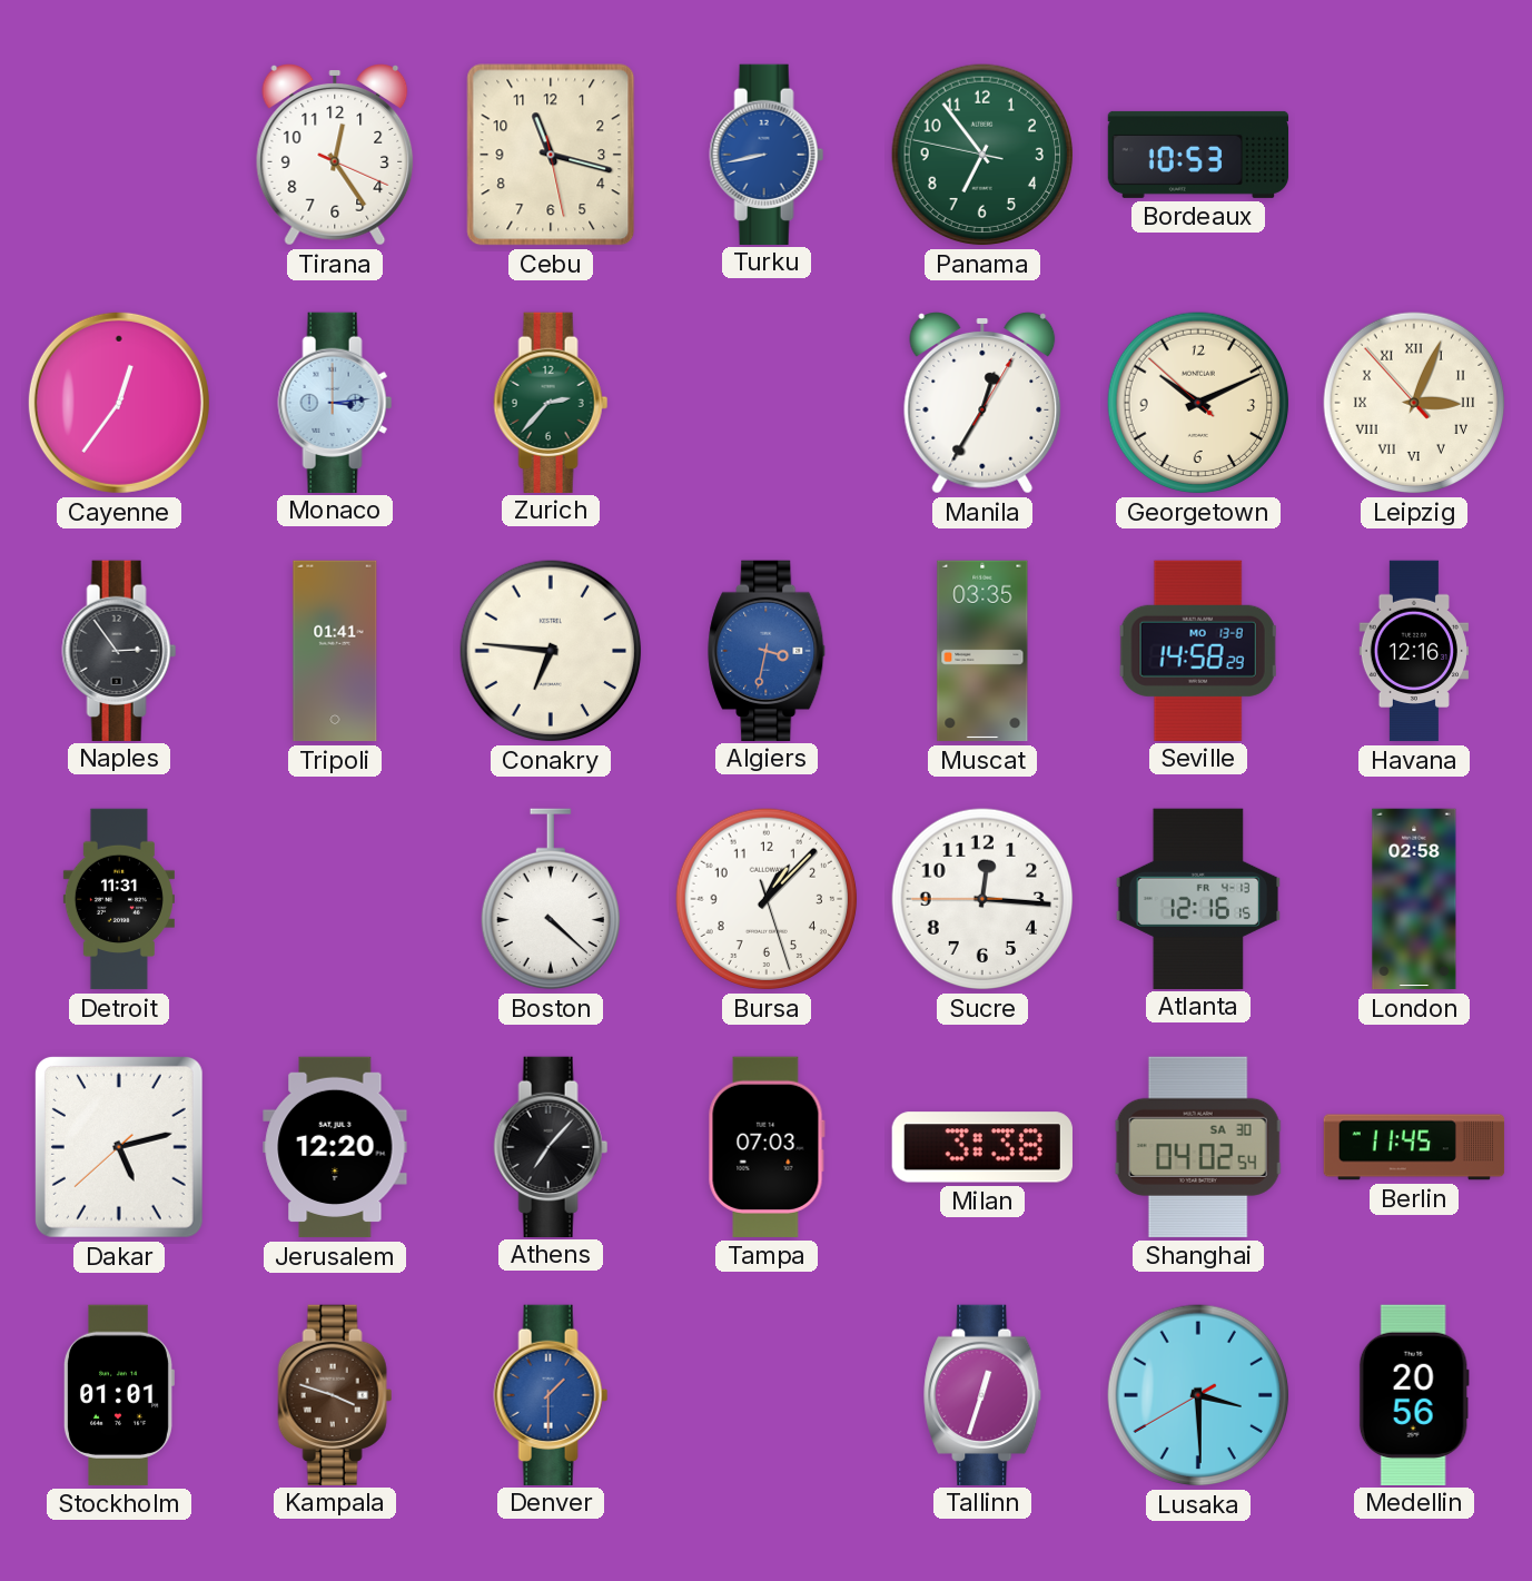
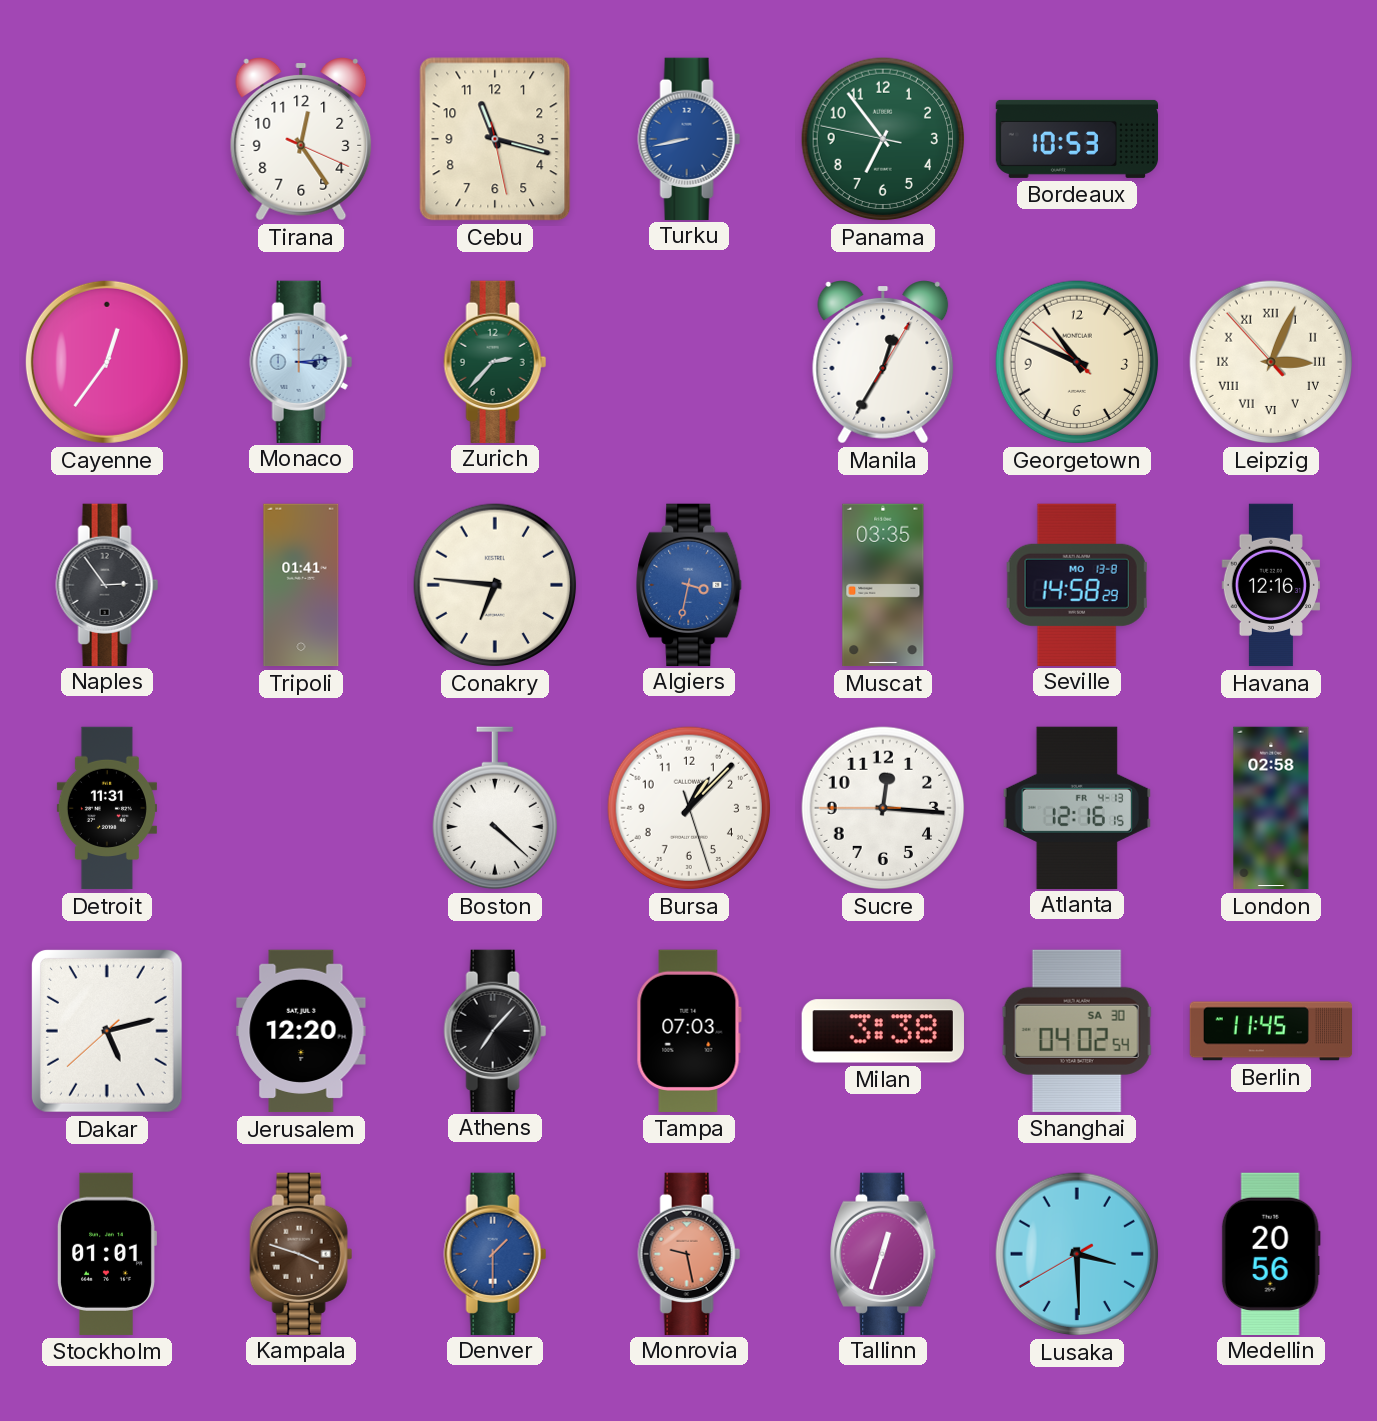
Georgetown: 10:10 -> 10:48
Monrovia: none -> 9:28
